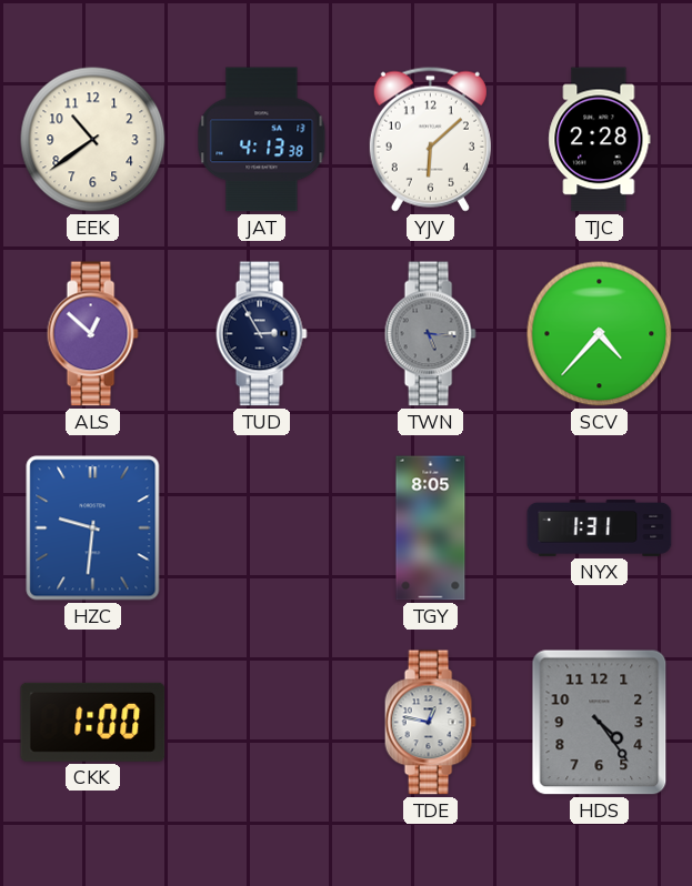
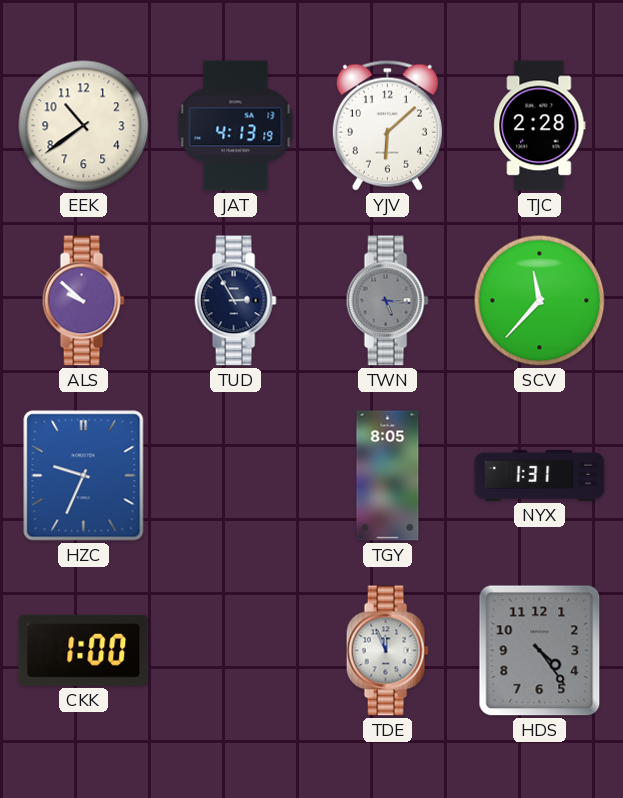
JAT: 4:13:38 -> 4:13:19
ALS: 12:52 -> 9:52
SCV: 4:37 -> 11:37
HZC: 9:31 -> 9:34
TDE: 12:47 -> 11:56
